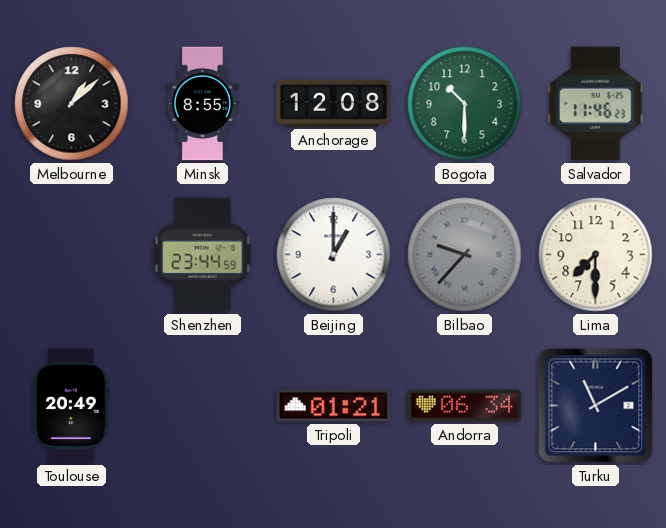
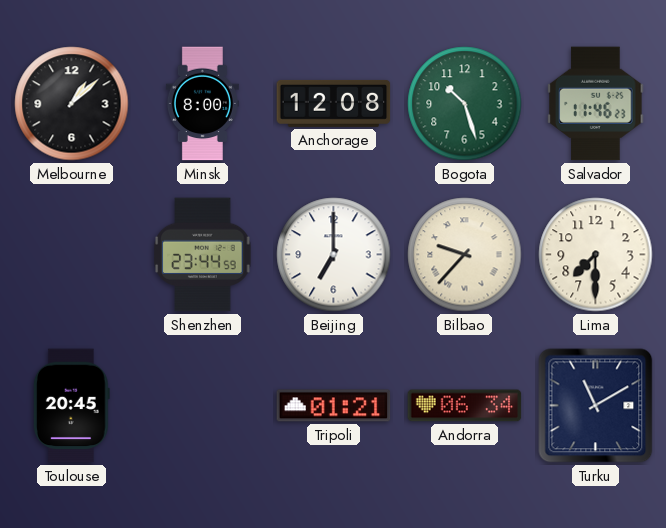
Minsk: 8:55 -> 8:00
Bogota: 10:30 -> 10:27
Beijing: 1:00 -> 7:00
Bilbao dial: grey -> cream
Toulouse: 20:49 -> 20:45
